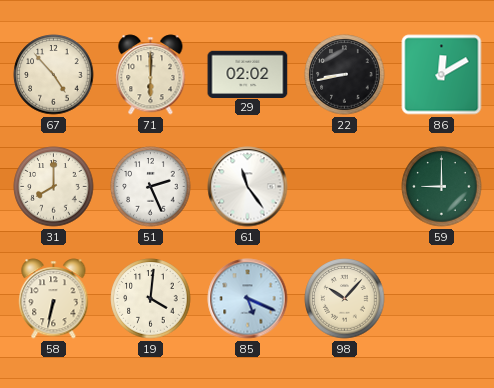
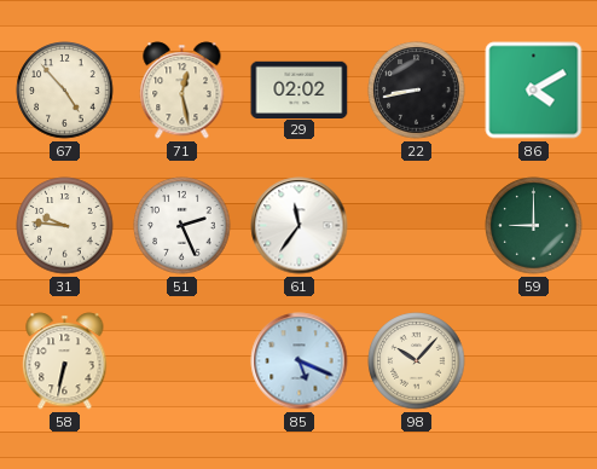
71: 6:00 -> 12:28
86: 12:10 -> 4:10
31: 8:00 -> 9:46
61: 11:24 -> 11:36
19: 4:01 -> none
